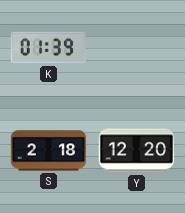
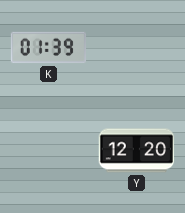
S: 2:18 -> none
